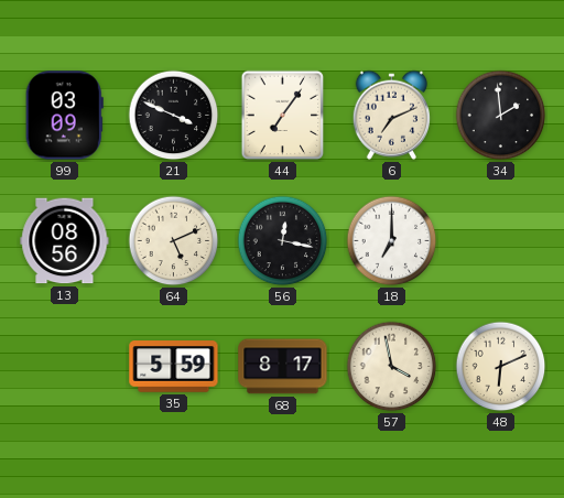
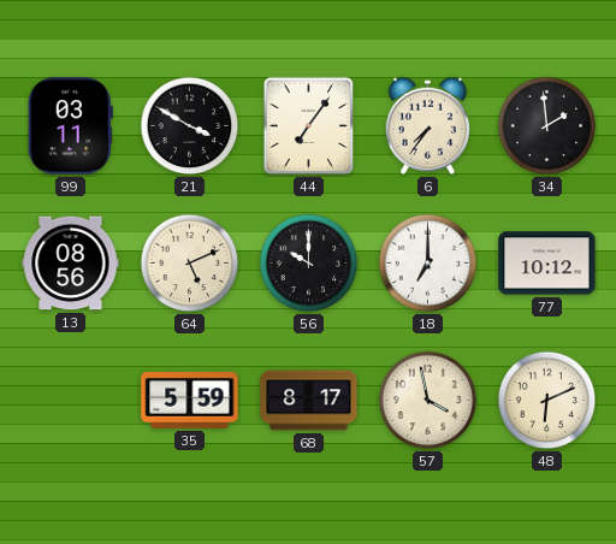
99: 03:09 -> 03:11
21: 3:49 -> 3:50
6: 7:11 -> 7:36
56: 12:17 -> 10:00
77: none -> 10:12
